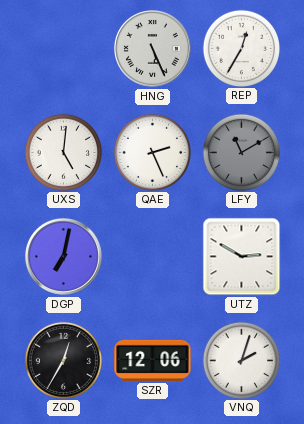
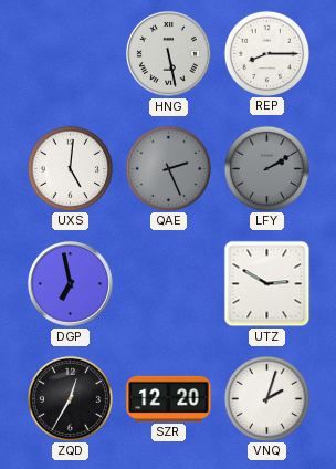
HNG: 5:26 -> 5:28
REP: 12:35 -> 8:15
QAE dial: white -> grey
LFY: 11:10 -> 2:10
DGP: 7:02 -> 6:58
SZR: 12:06 -> 12:20
